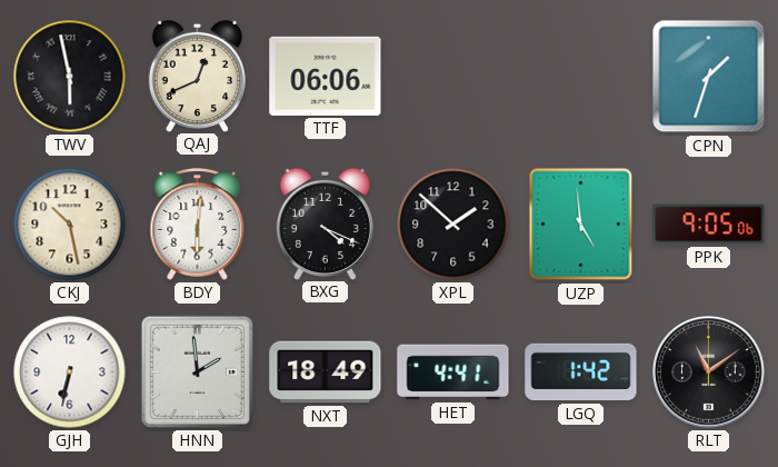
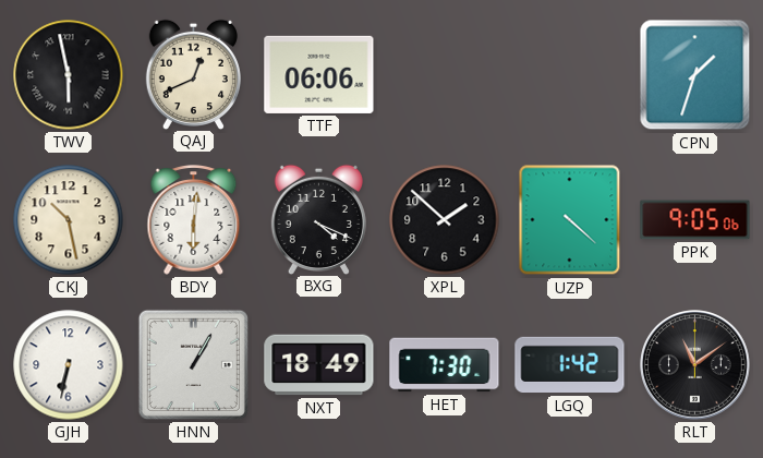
UZP: 4:59 -> 4:22
HNN: 1:59 -> 1:05
HET: 4:41 -> 7:30
